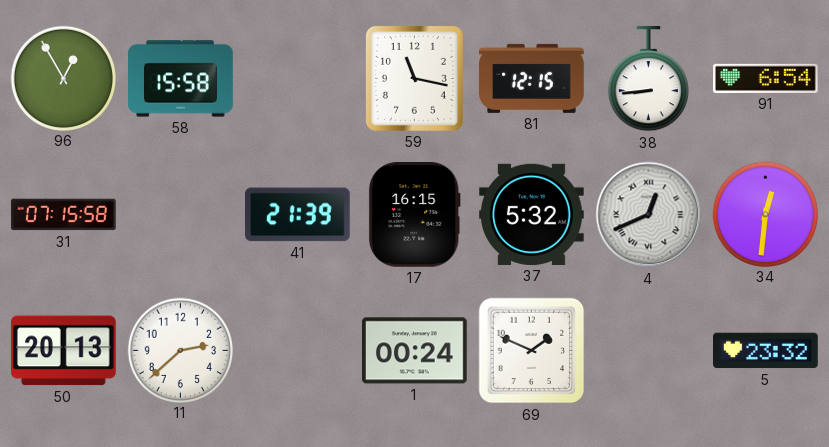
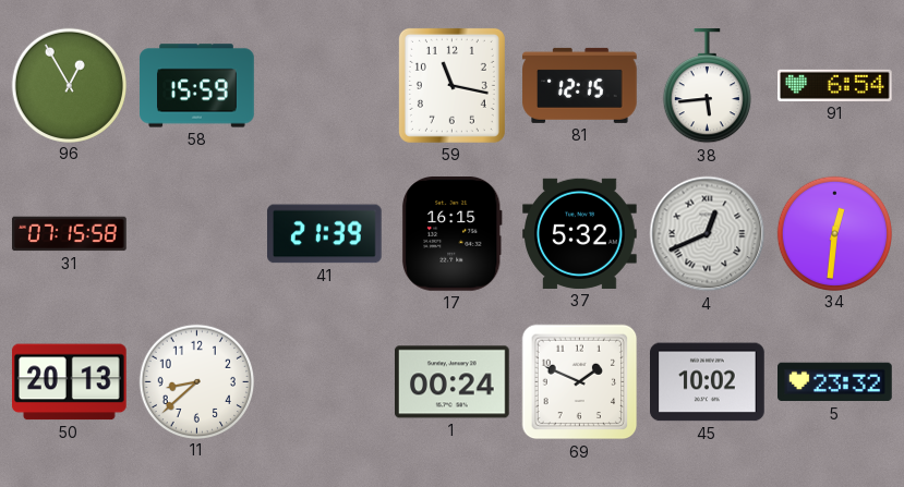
58: 15:58 -> 15:59
38: 8:44 -> 5:44
11: 2:38 -> 8:38
45: none -> 10:02
